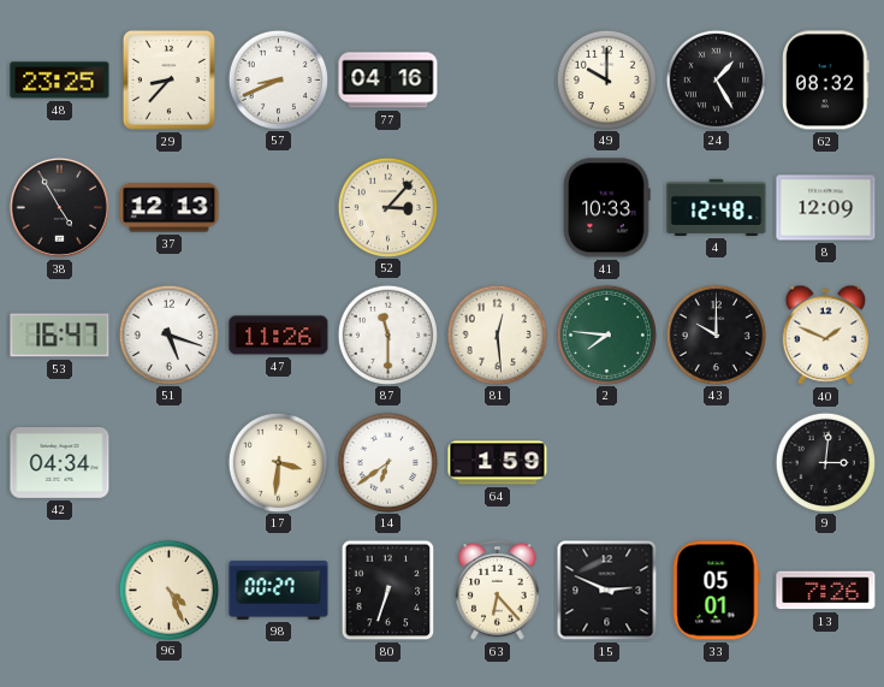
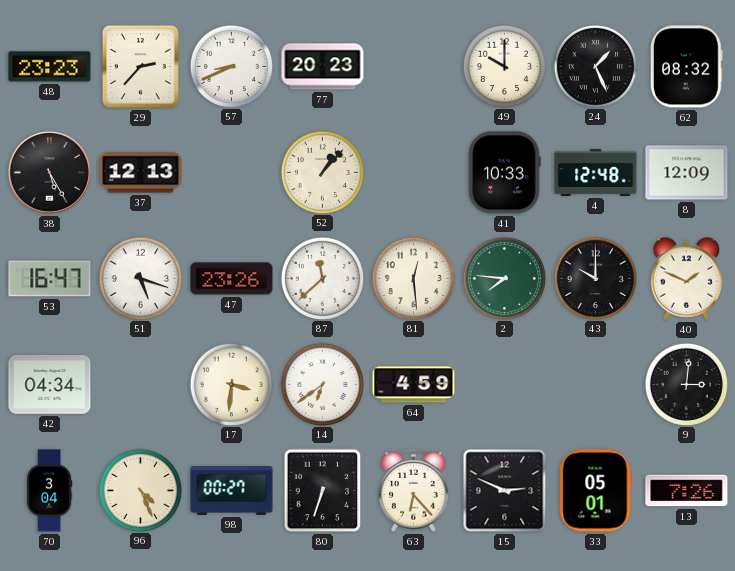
48: 23:25 -> 23:23
29: 8:37 -> 2:37
77: 04:16 -> 20:23
24: 1:25 -> 1:26
38: 4:55 -> 5:25
52: 3:07 -> 1:07
47: 11:26 -> 23:26
87: 11:30 -> 11:38
64: 1:59 -> 4:59
70: none -> 3:04
